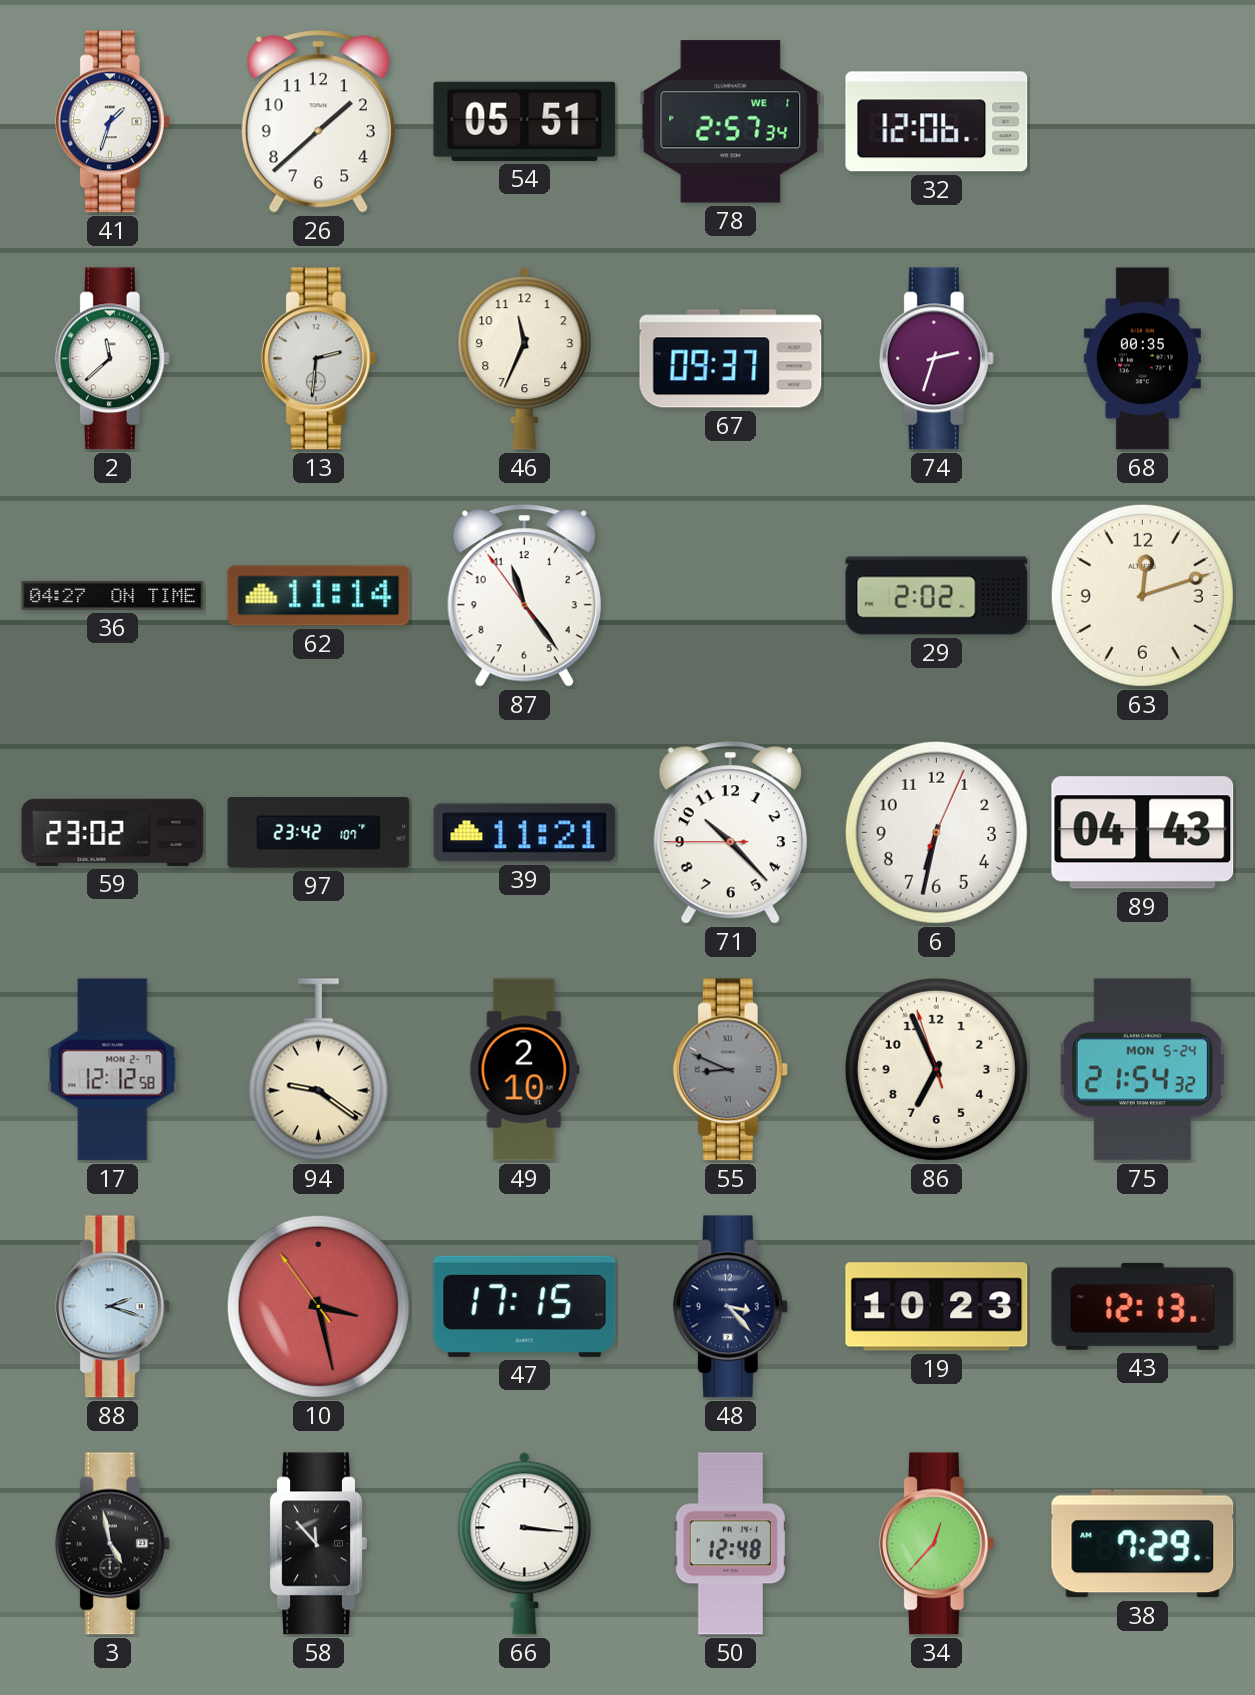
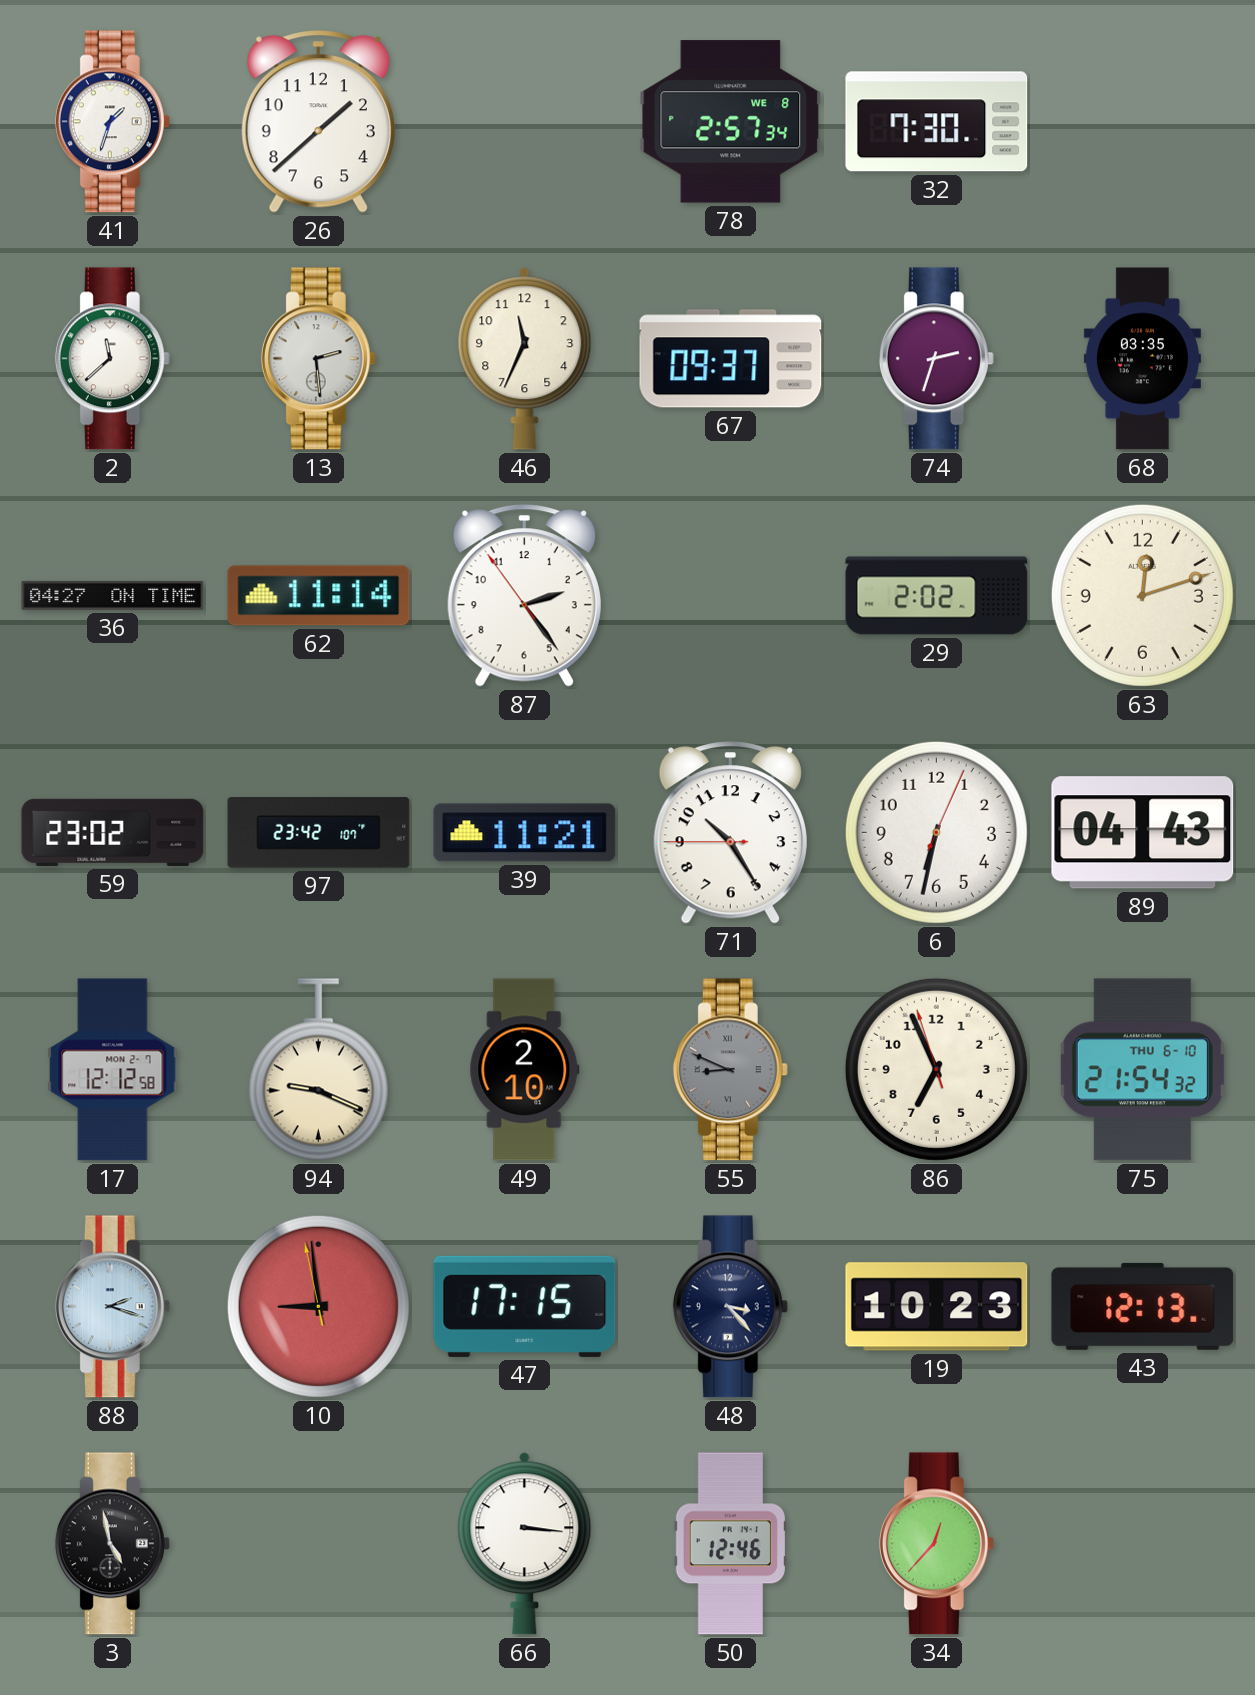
54: 05:51 -> none
78 date: WE 1 -> WE 8
32: 12:06 -> 7:30
13: 2:31 -> 2:29
68: 00:35 -> 03:35
87: 11:23 -> 2:23
71: 10:22 -> 10:24
94: 9:21 -> 9:19
75 date: MON 5-24 -> THU 6-10
10: 3:27 -> 8:58
58: 11:53 -> none
50: 12:48 -> 12:46
38: 7:29 -> none
